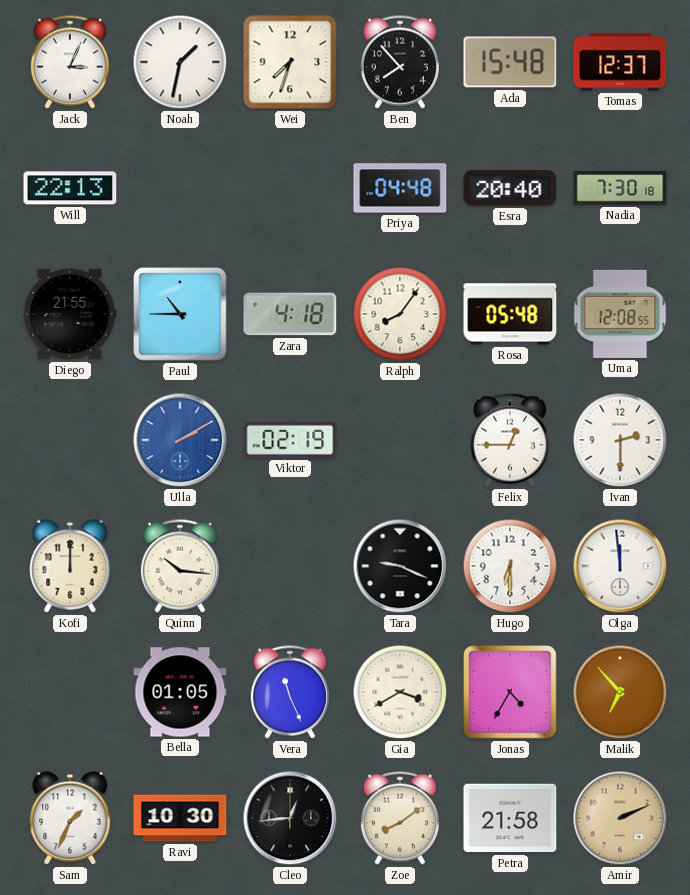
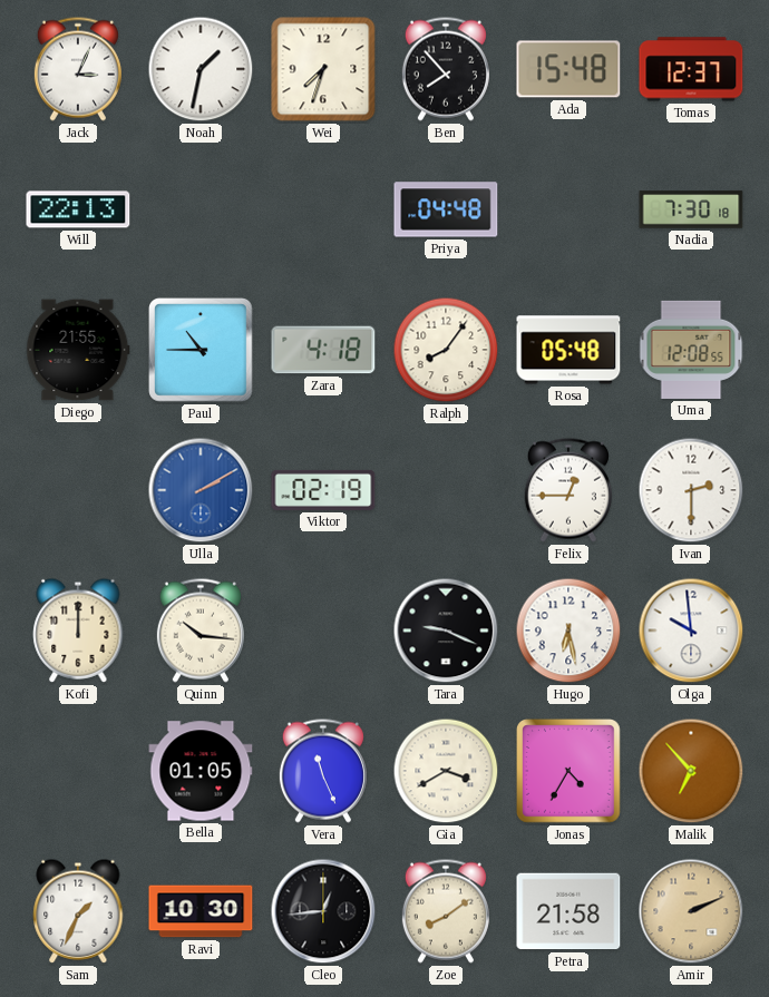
Esra: 20:40 -> none
Hugo: 6:30 -> 6:28
Olga: 11:59 -> 9:59
